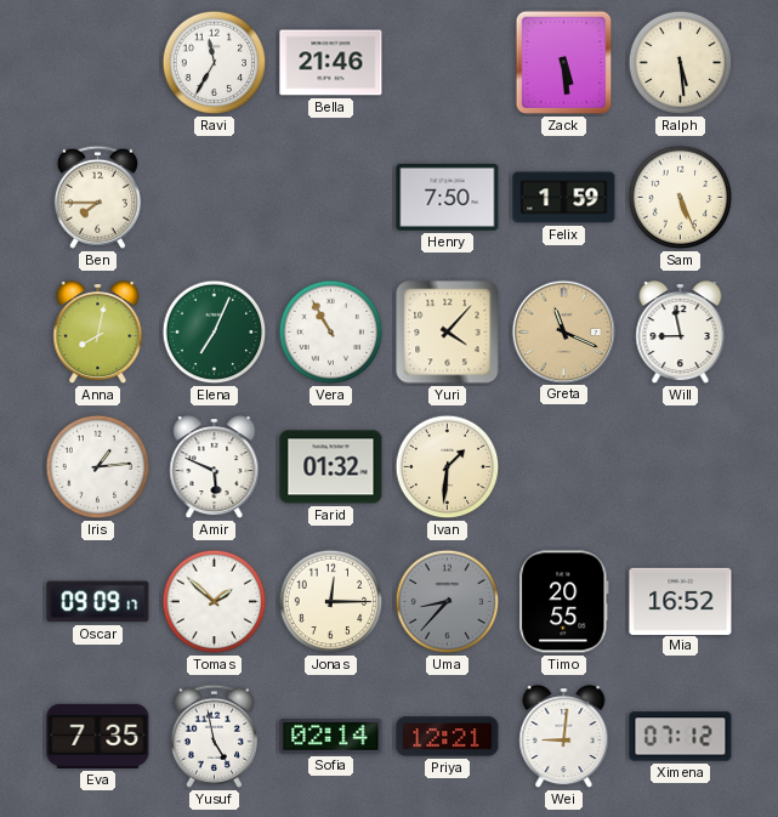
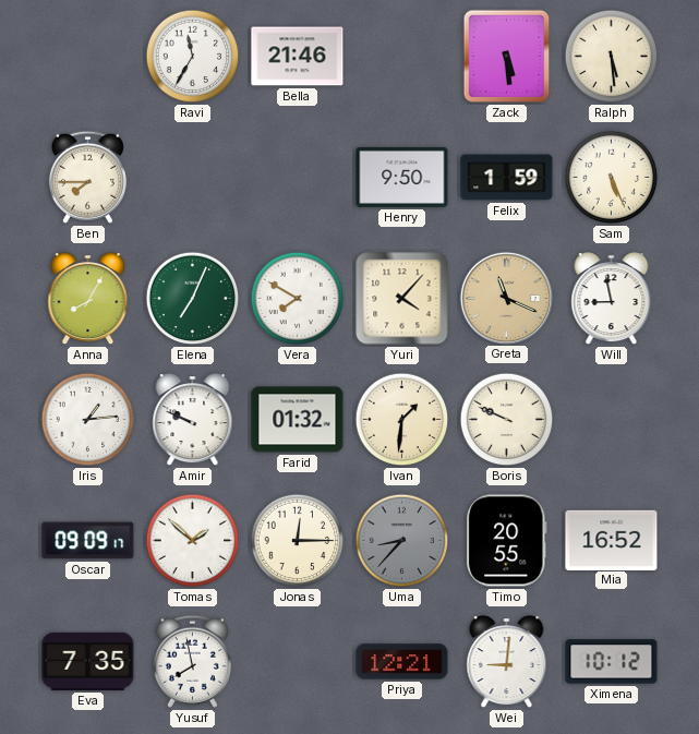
Henry: 7:50 -> 9:50
Anna: 8:02 -> 8:05
Vera: 10:55 -> 7:50
Amir: 5:49 -> 9:49
Boris: none -> 9:49
Yusuf: 4:58 -> 7:58
Sofia: 02:14 -> none
Ximena: 07:12 -> 10:12
